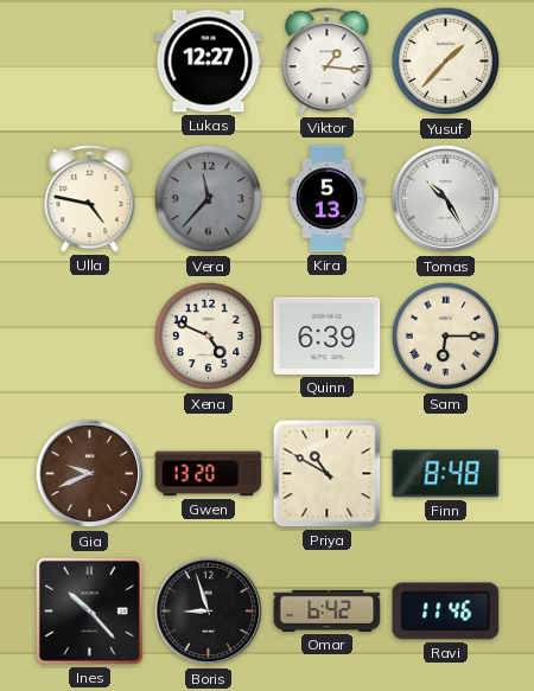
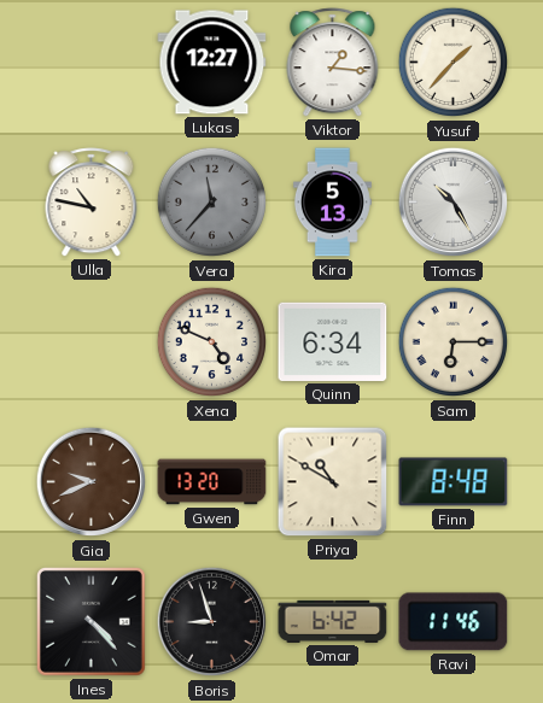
Ulla: 4:47 -> 10:47
Quinn: 6:39 -> 6:34
Ines: 10:23 -> 4:23
